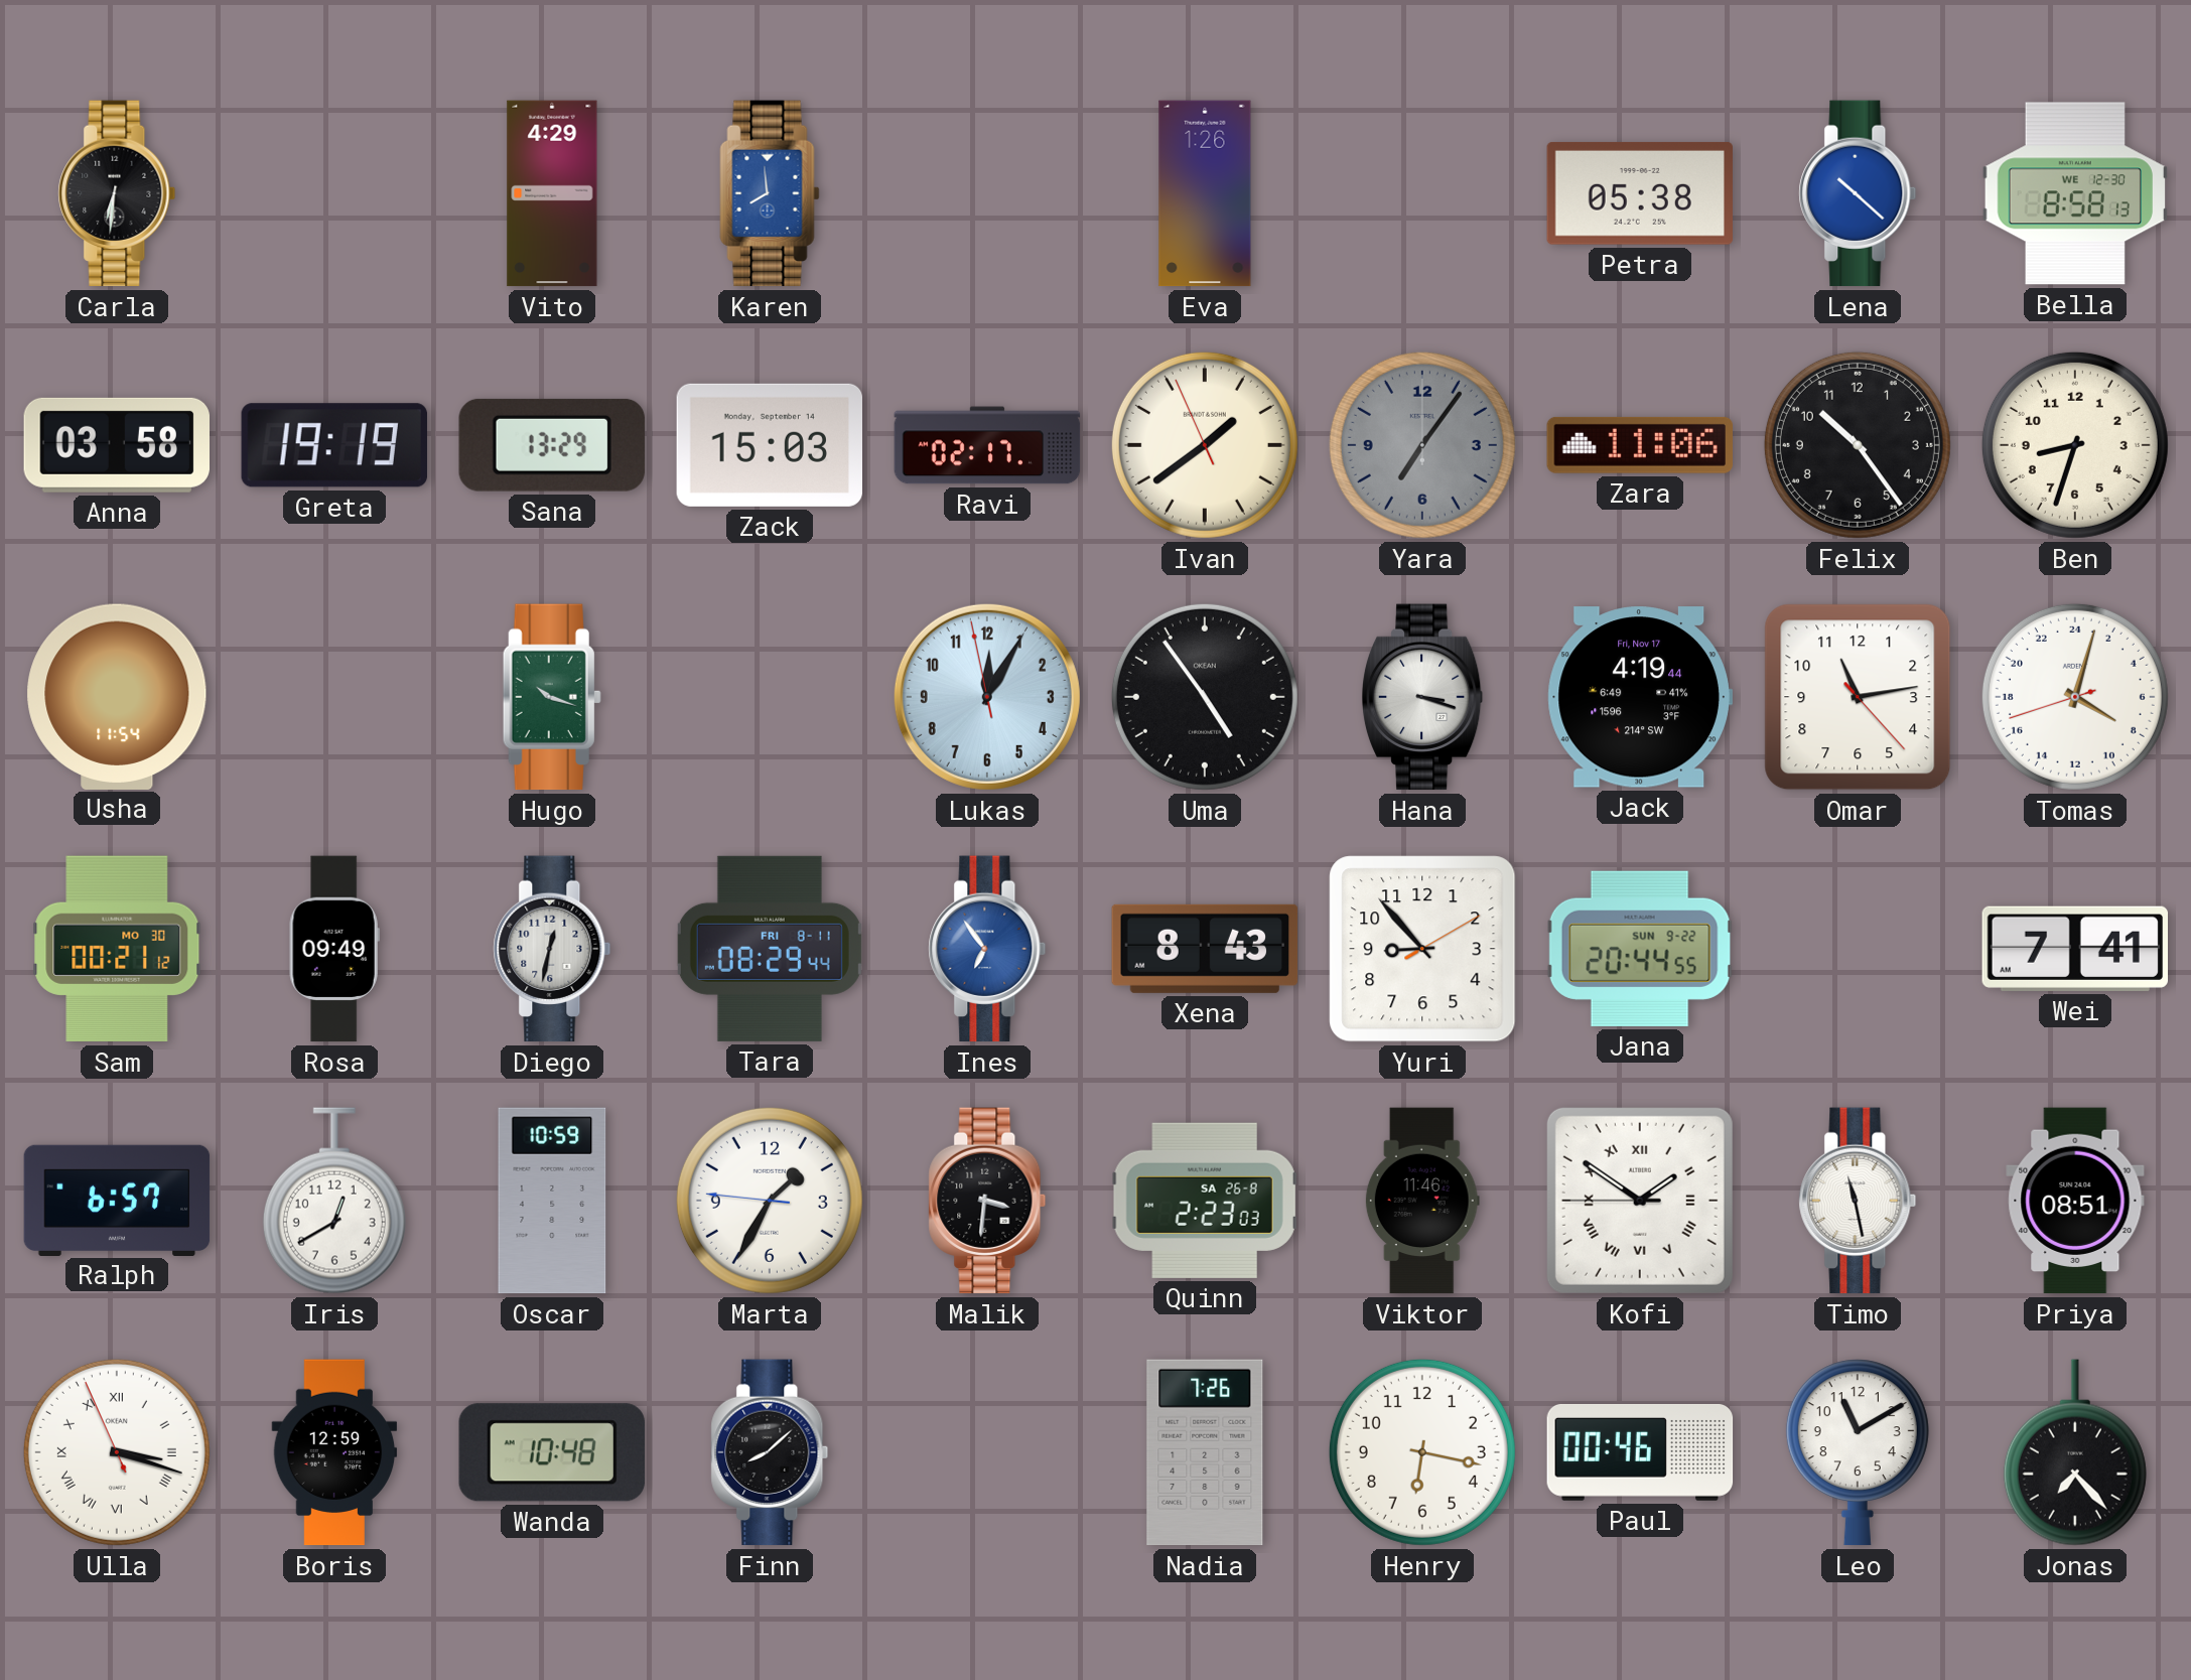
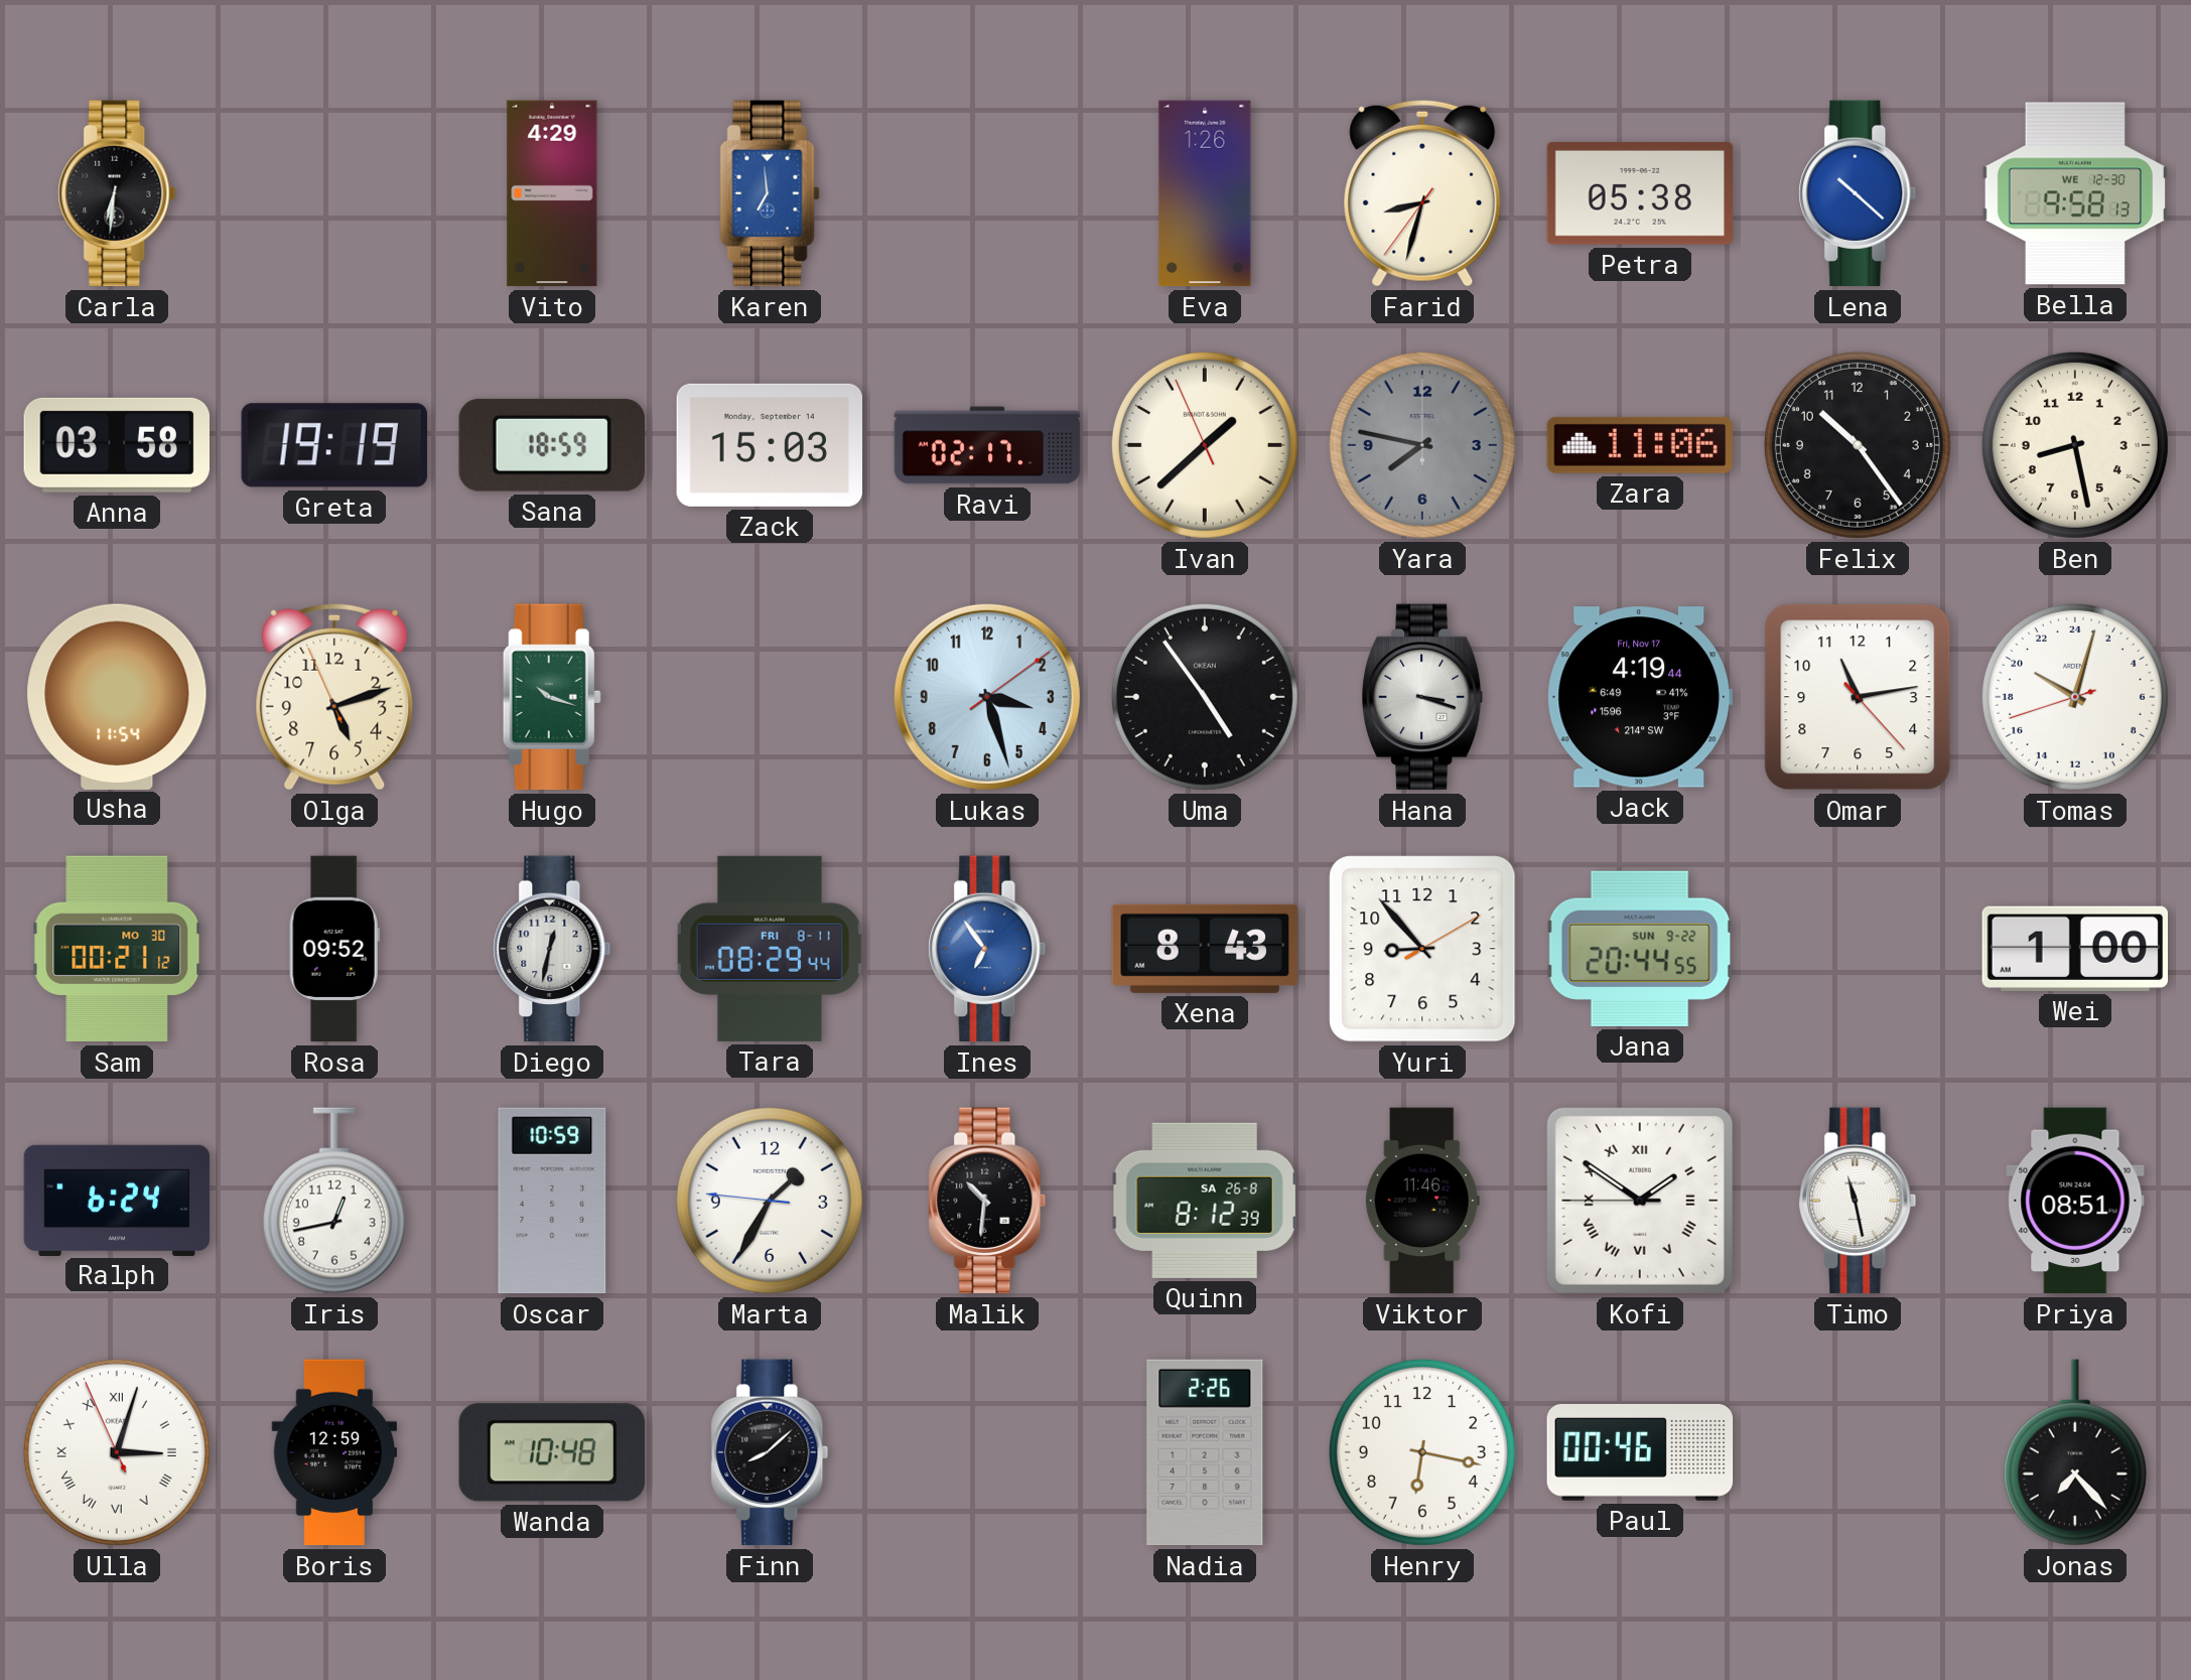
Karen: 7:59 -> 6:59
Farid: none -> 8:32
Bella: 8:58 -> 9:58
Sana: 13:29 -> 18:59
Ivan: 1:38 -> 1:37
Yara: 7:06 -> 7:47
Ben: 8:33 -> 8:28
Olga: none -> 5:11
Lukas: 12:04 -> 3:27
Tomas: 8:02 -> 20:02
Rosa: 09:49 -> 09:52
Wei: 7:41 -> 1:00
Ralph: 6:57 -> 6:24
Iris: 12:40 -> 12:43
Malik: 3:31 -> 10:31
Quinn: 2:23 -> 8:12
Ulla: 3:17 -> 3:02
Nadia: 7:26 -> 2:26
Leo: 11:10 -> none
